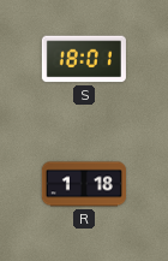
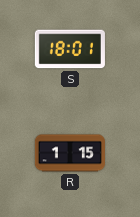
R: 1:18 -> 1:15
